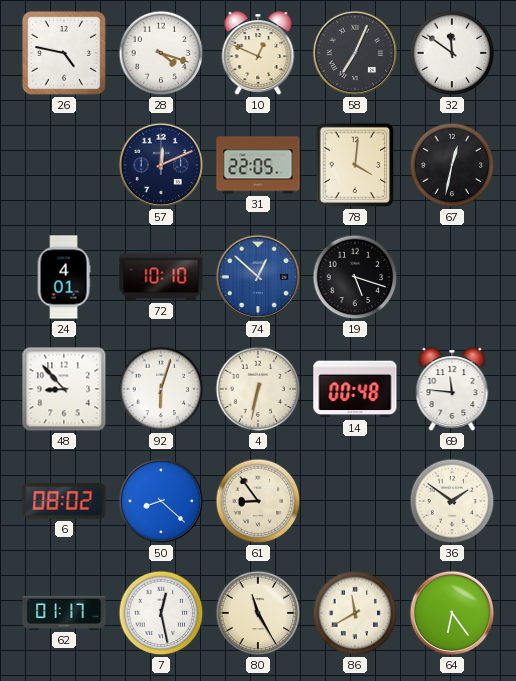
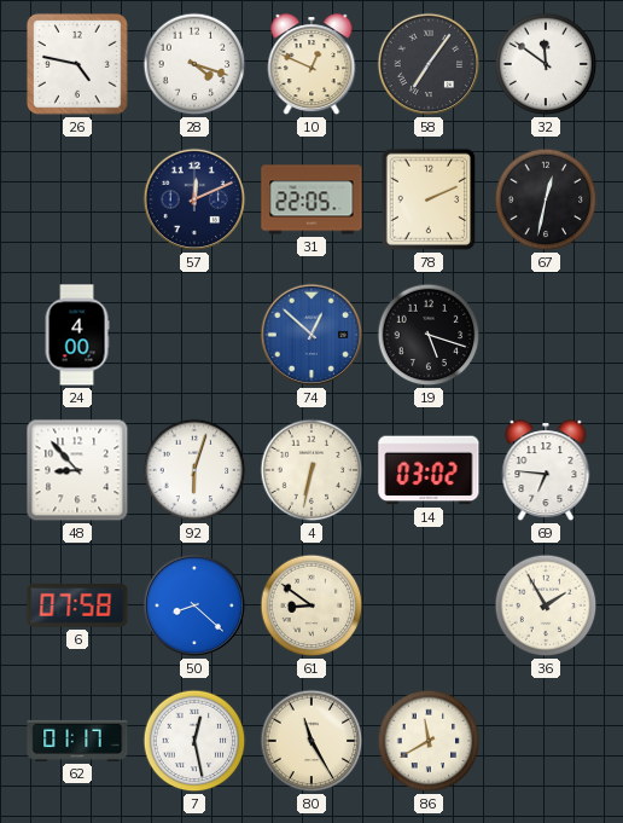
58: 7:04 -> 7:06
78: 4:01 -> 2:11
24: 4:01 -> 4:00
72: 10:10 -> none
14: 00:48 -> 03:02
69: 11:46 -> 6:46
6: 08:02 -> 07:58
61: 8:54 -> 8:51
36: 1:51 -> 1:55
64: 6:24 -> none
